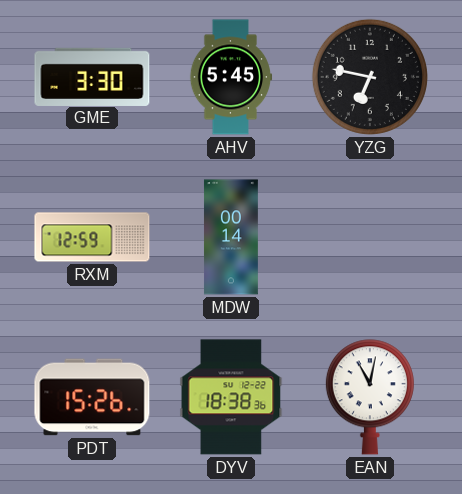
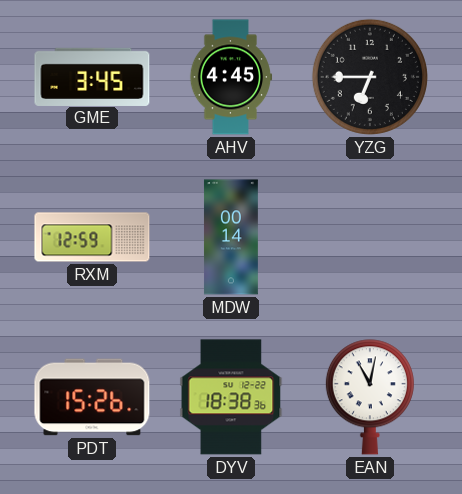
GME: 3:30 -> 3:45
AHV: 5:45 -> 4:45
YZG: 6:47 -> 6:45
